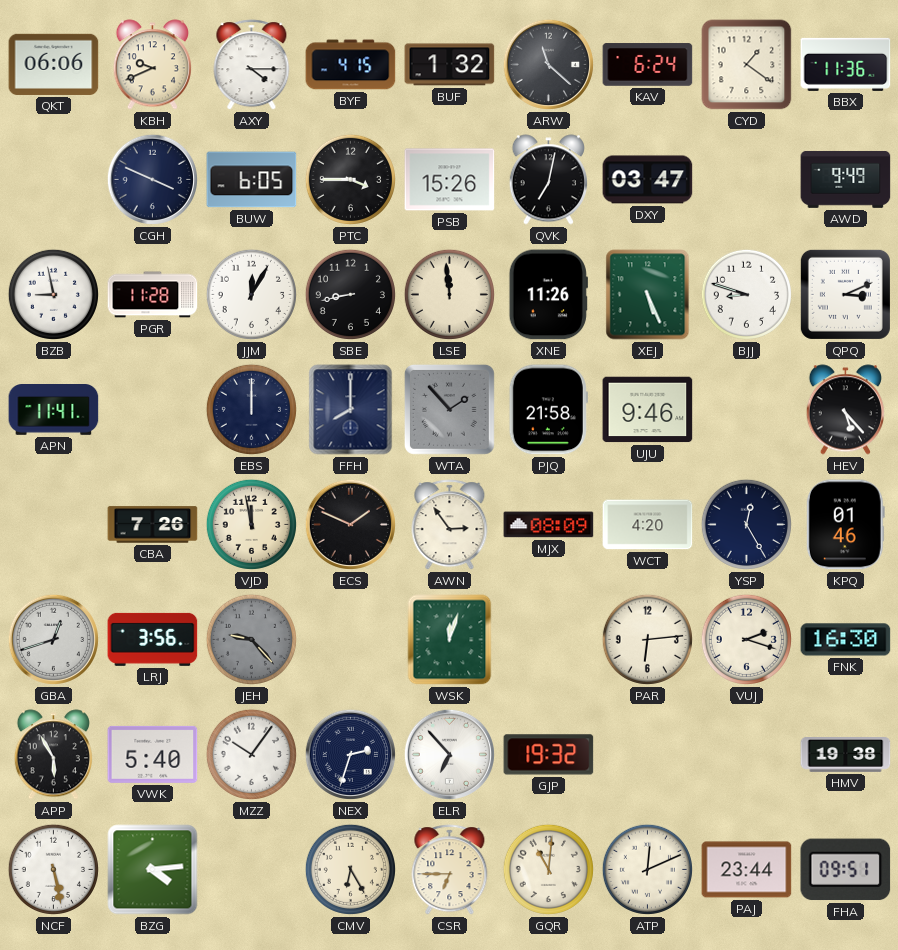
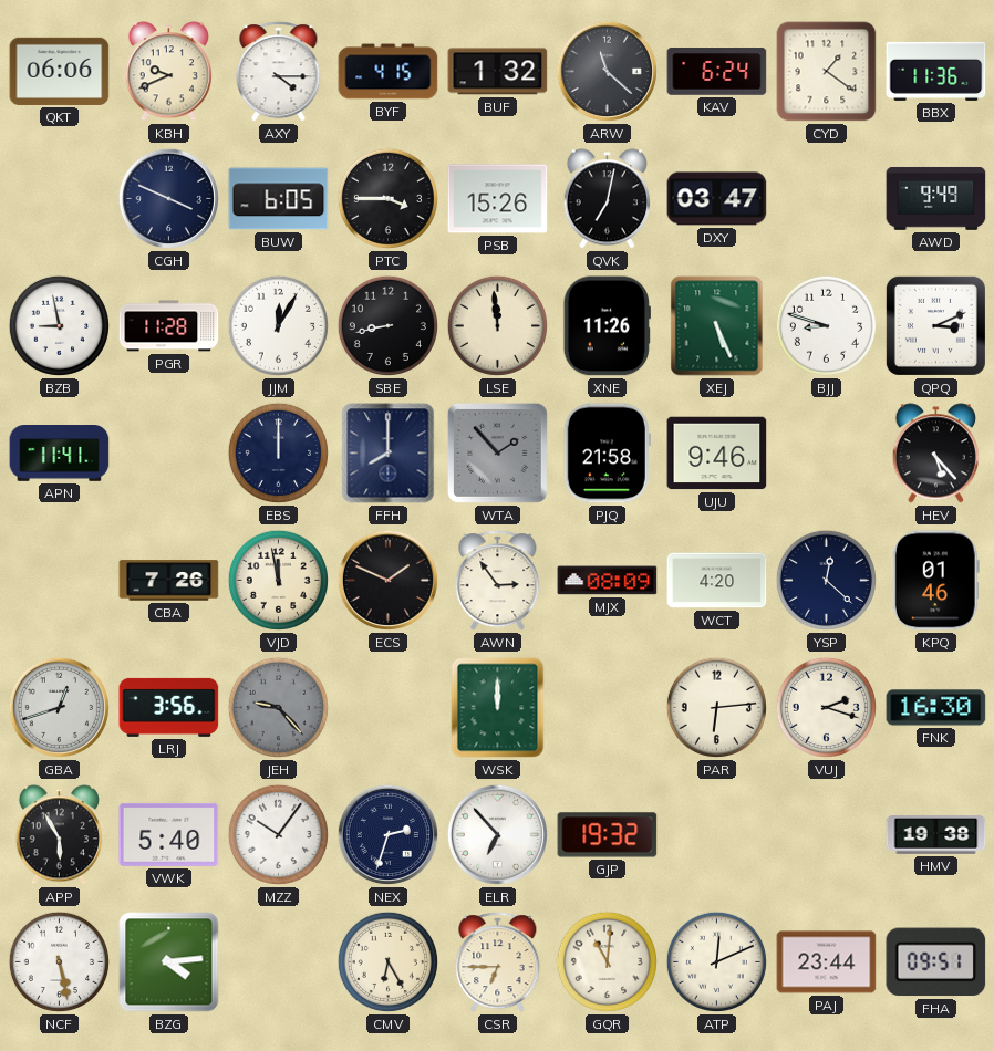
YSP: 12:25 -> 12:22
WSK: 12:03 -> 12:00
